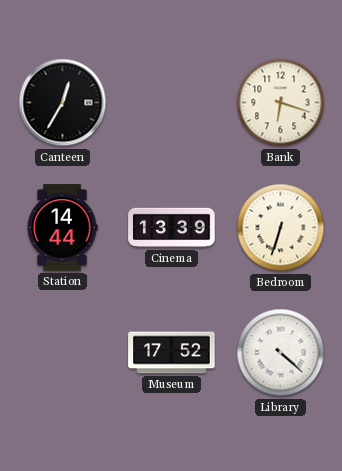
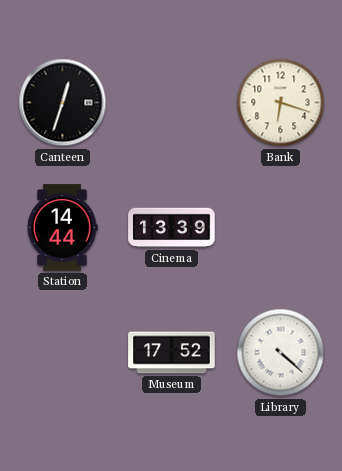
Canteen: 12:35 -> 12:33
Bedroom: 6:33 -> none
